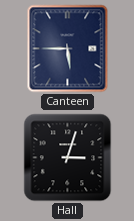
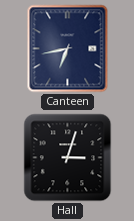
Canteen: 5:45 -> 6:43
